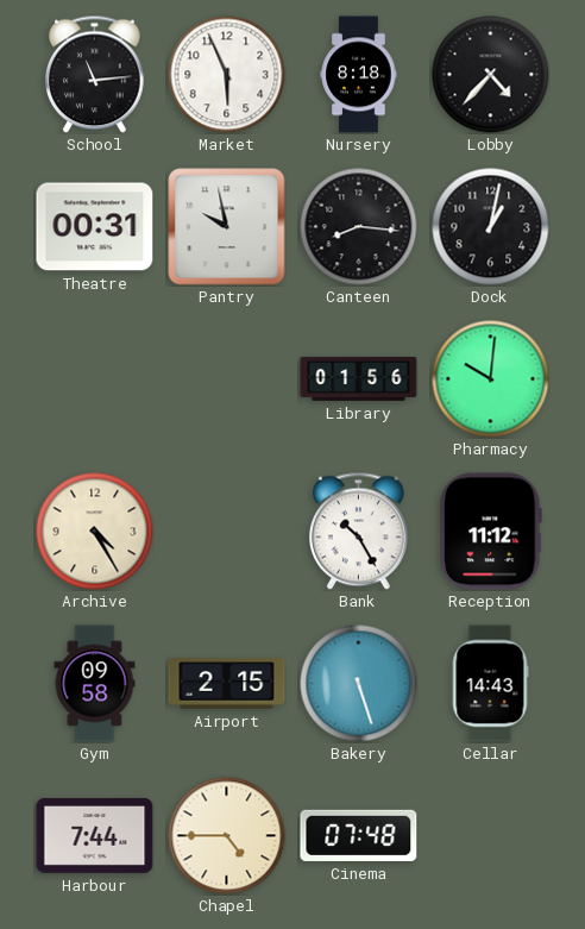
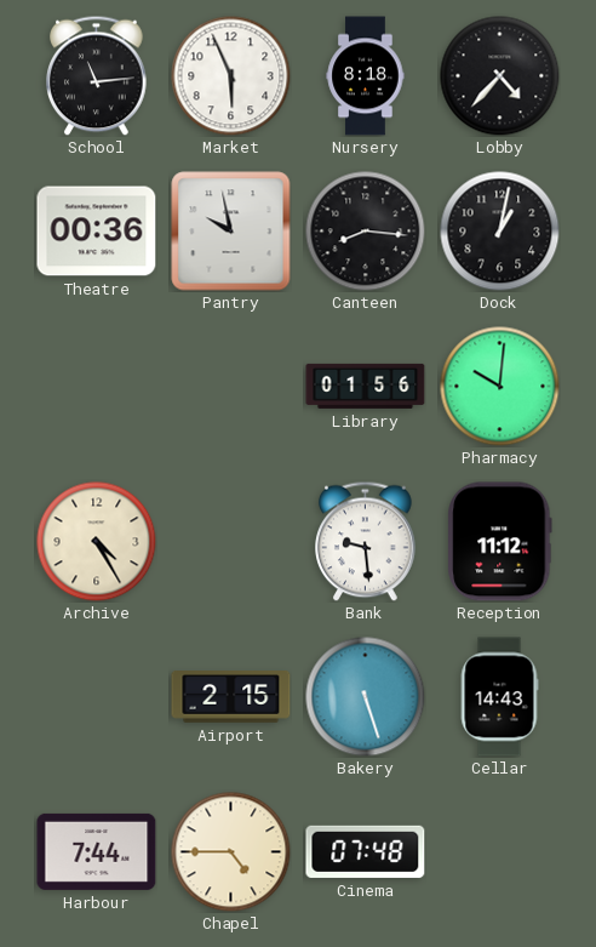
Theatre: 00:31 -> 00:36
Bank: 10:25 -> 9:29
Gym: 09:58 -> none
